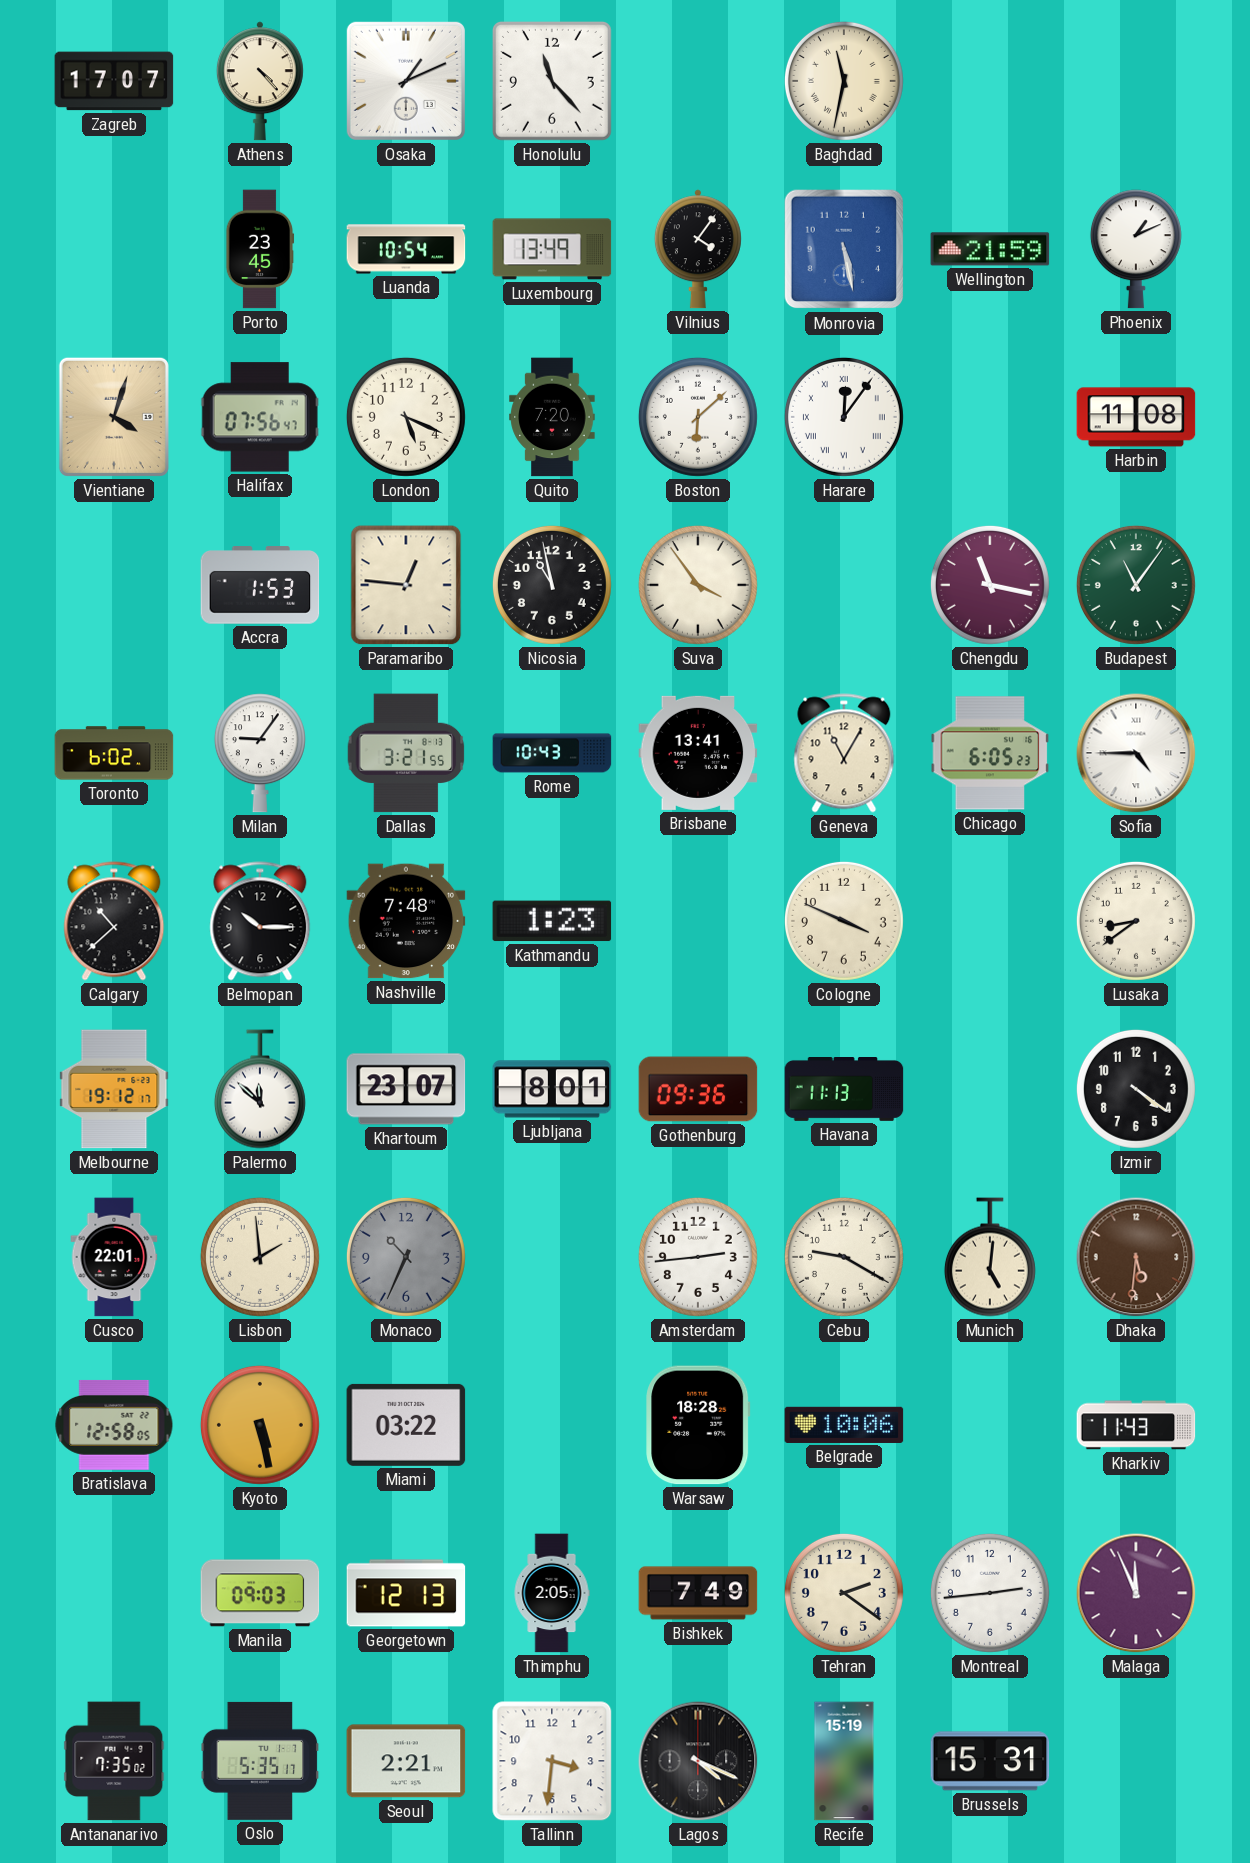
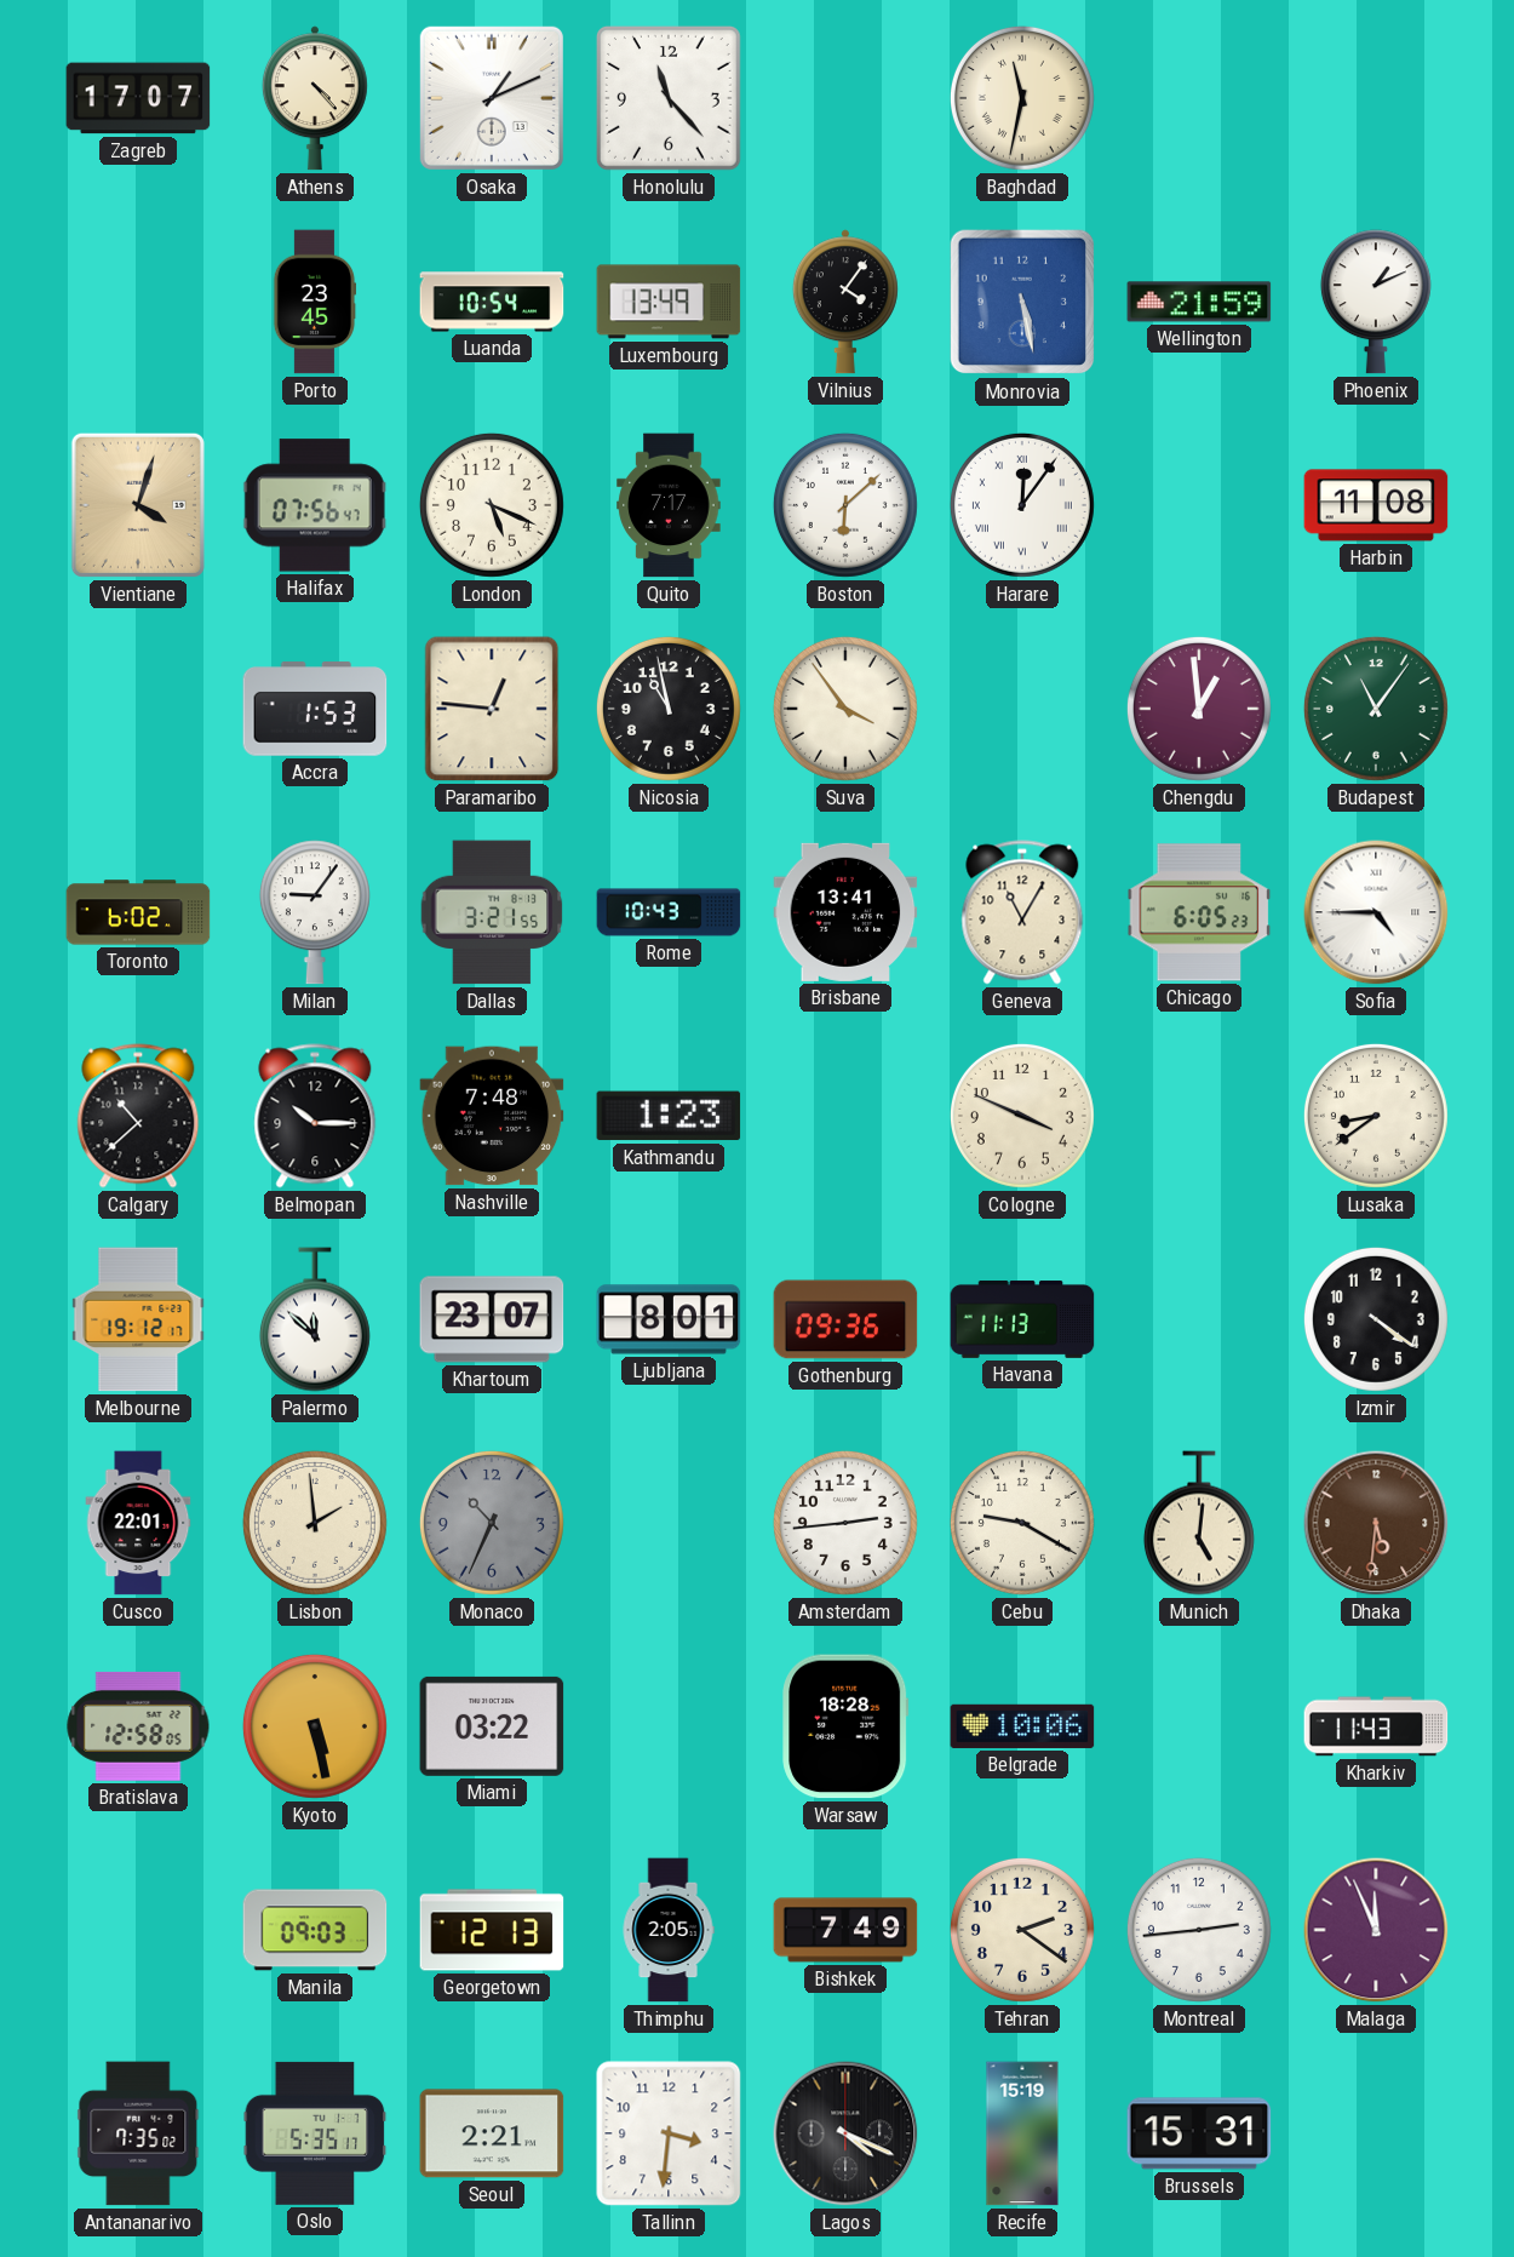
Quito: 7:20 -> 7:17
Chengdu: 11:17 -> 12:59
